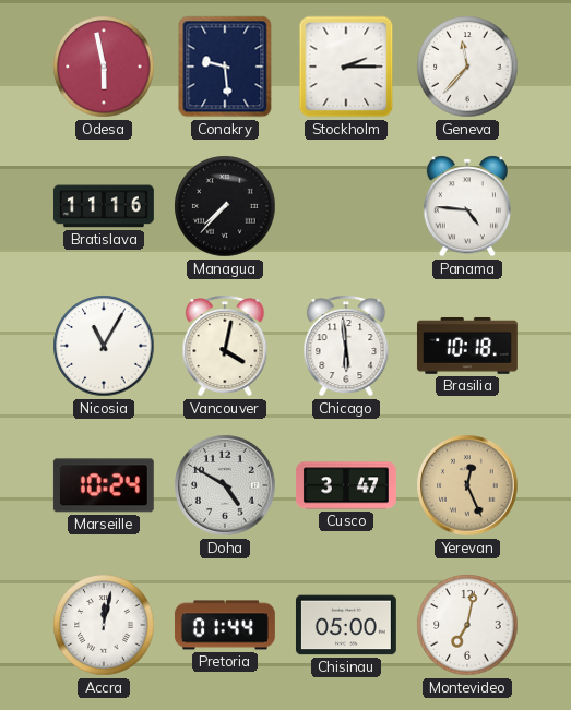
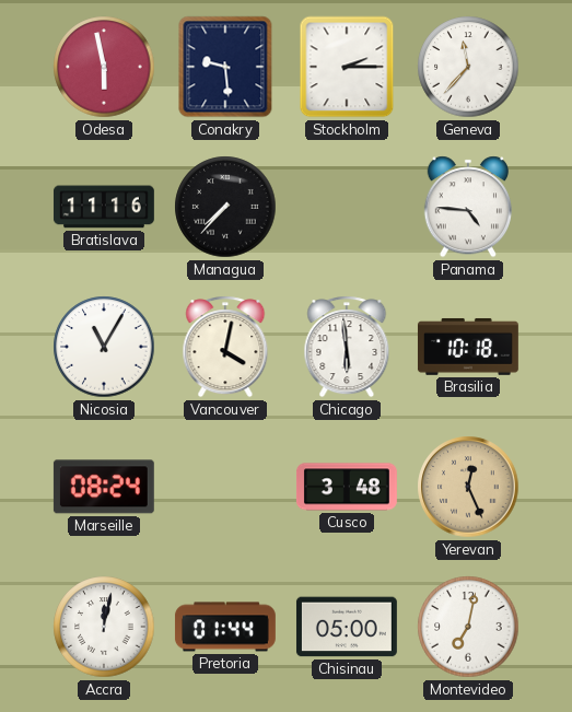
Marseille: 10:24 -> 08:24
Doha: 4:50 -> none
Cusco: 3:47 -> 3:48
